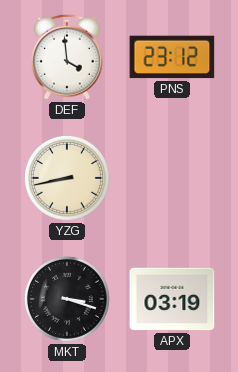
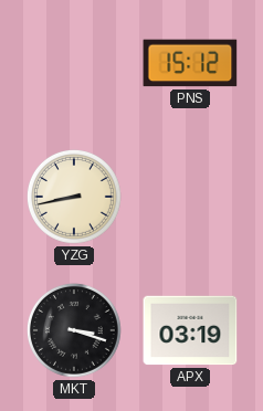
DEF: 3:59 -> none
PNS: 23:12 -> 15:12
